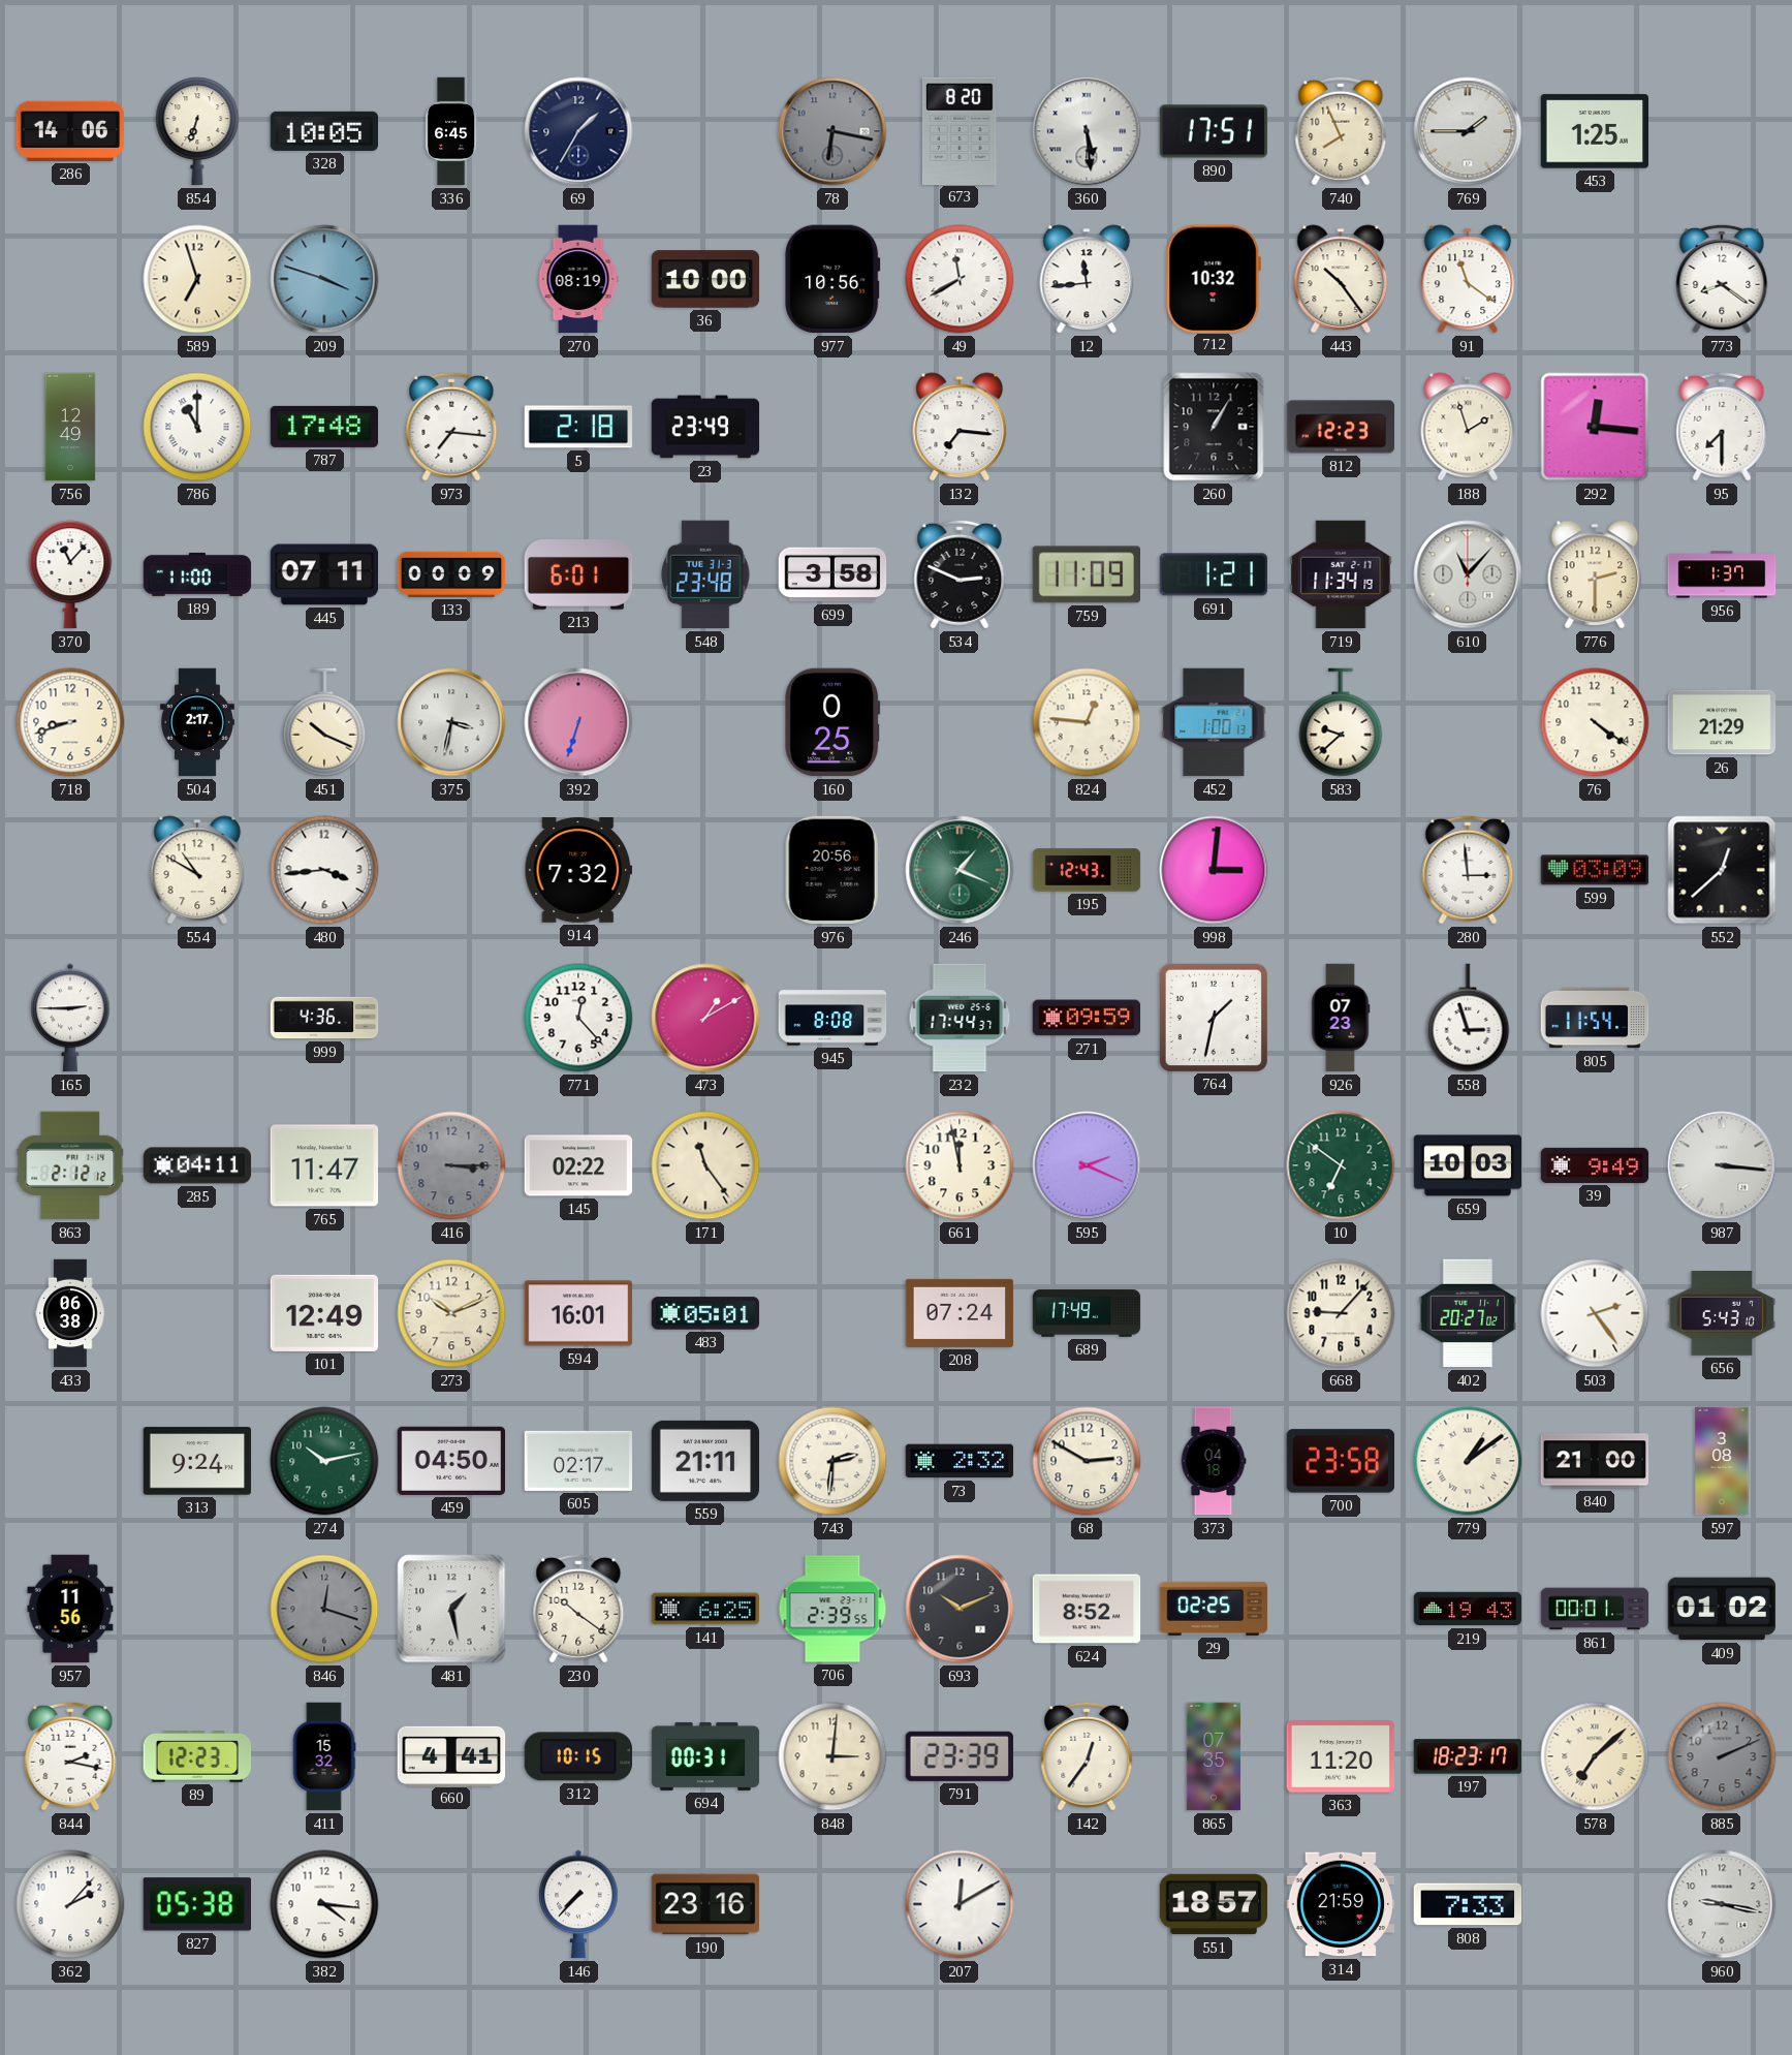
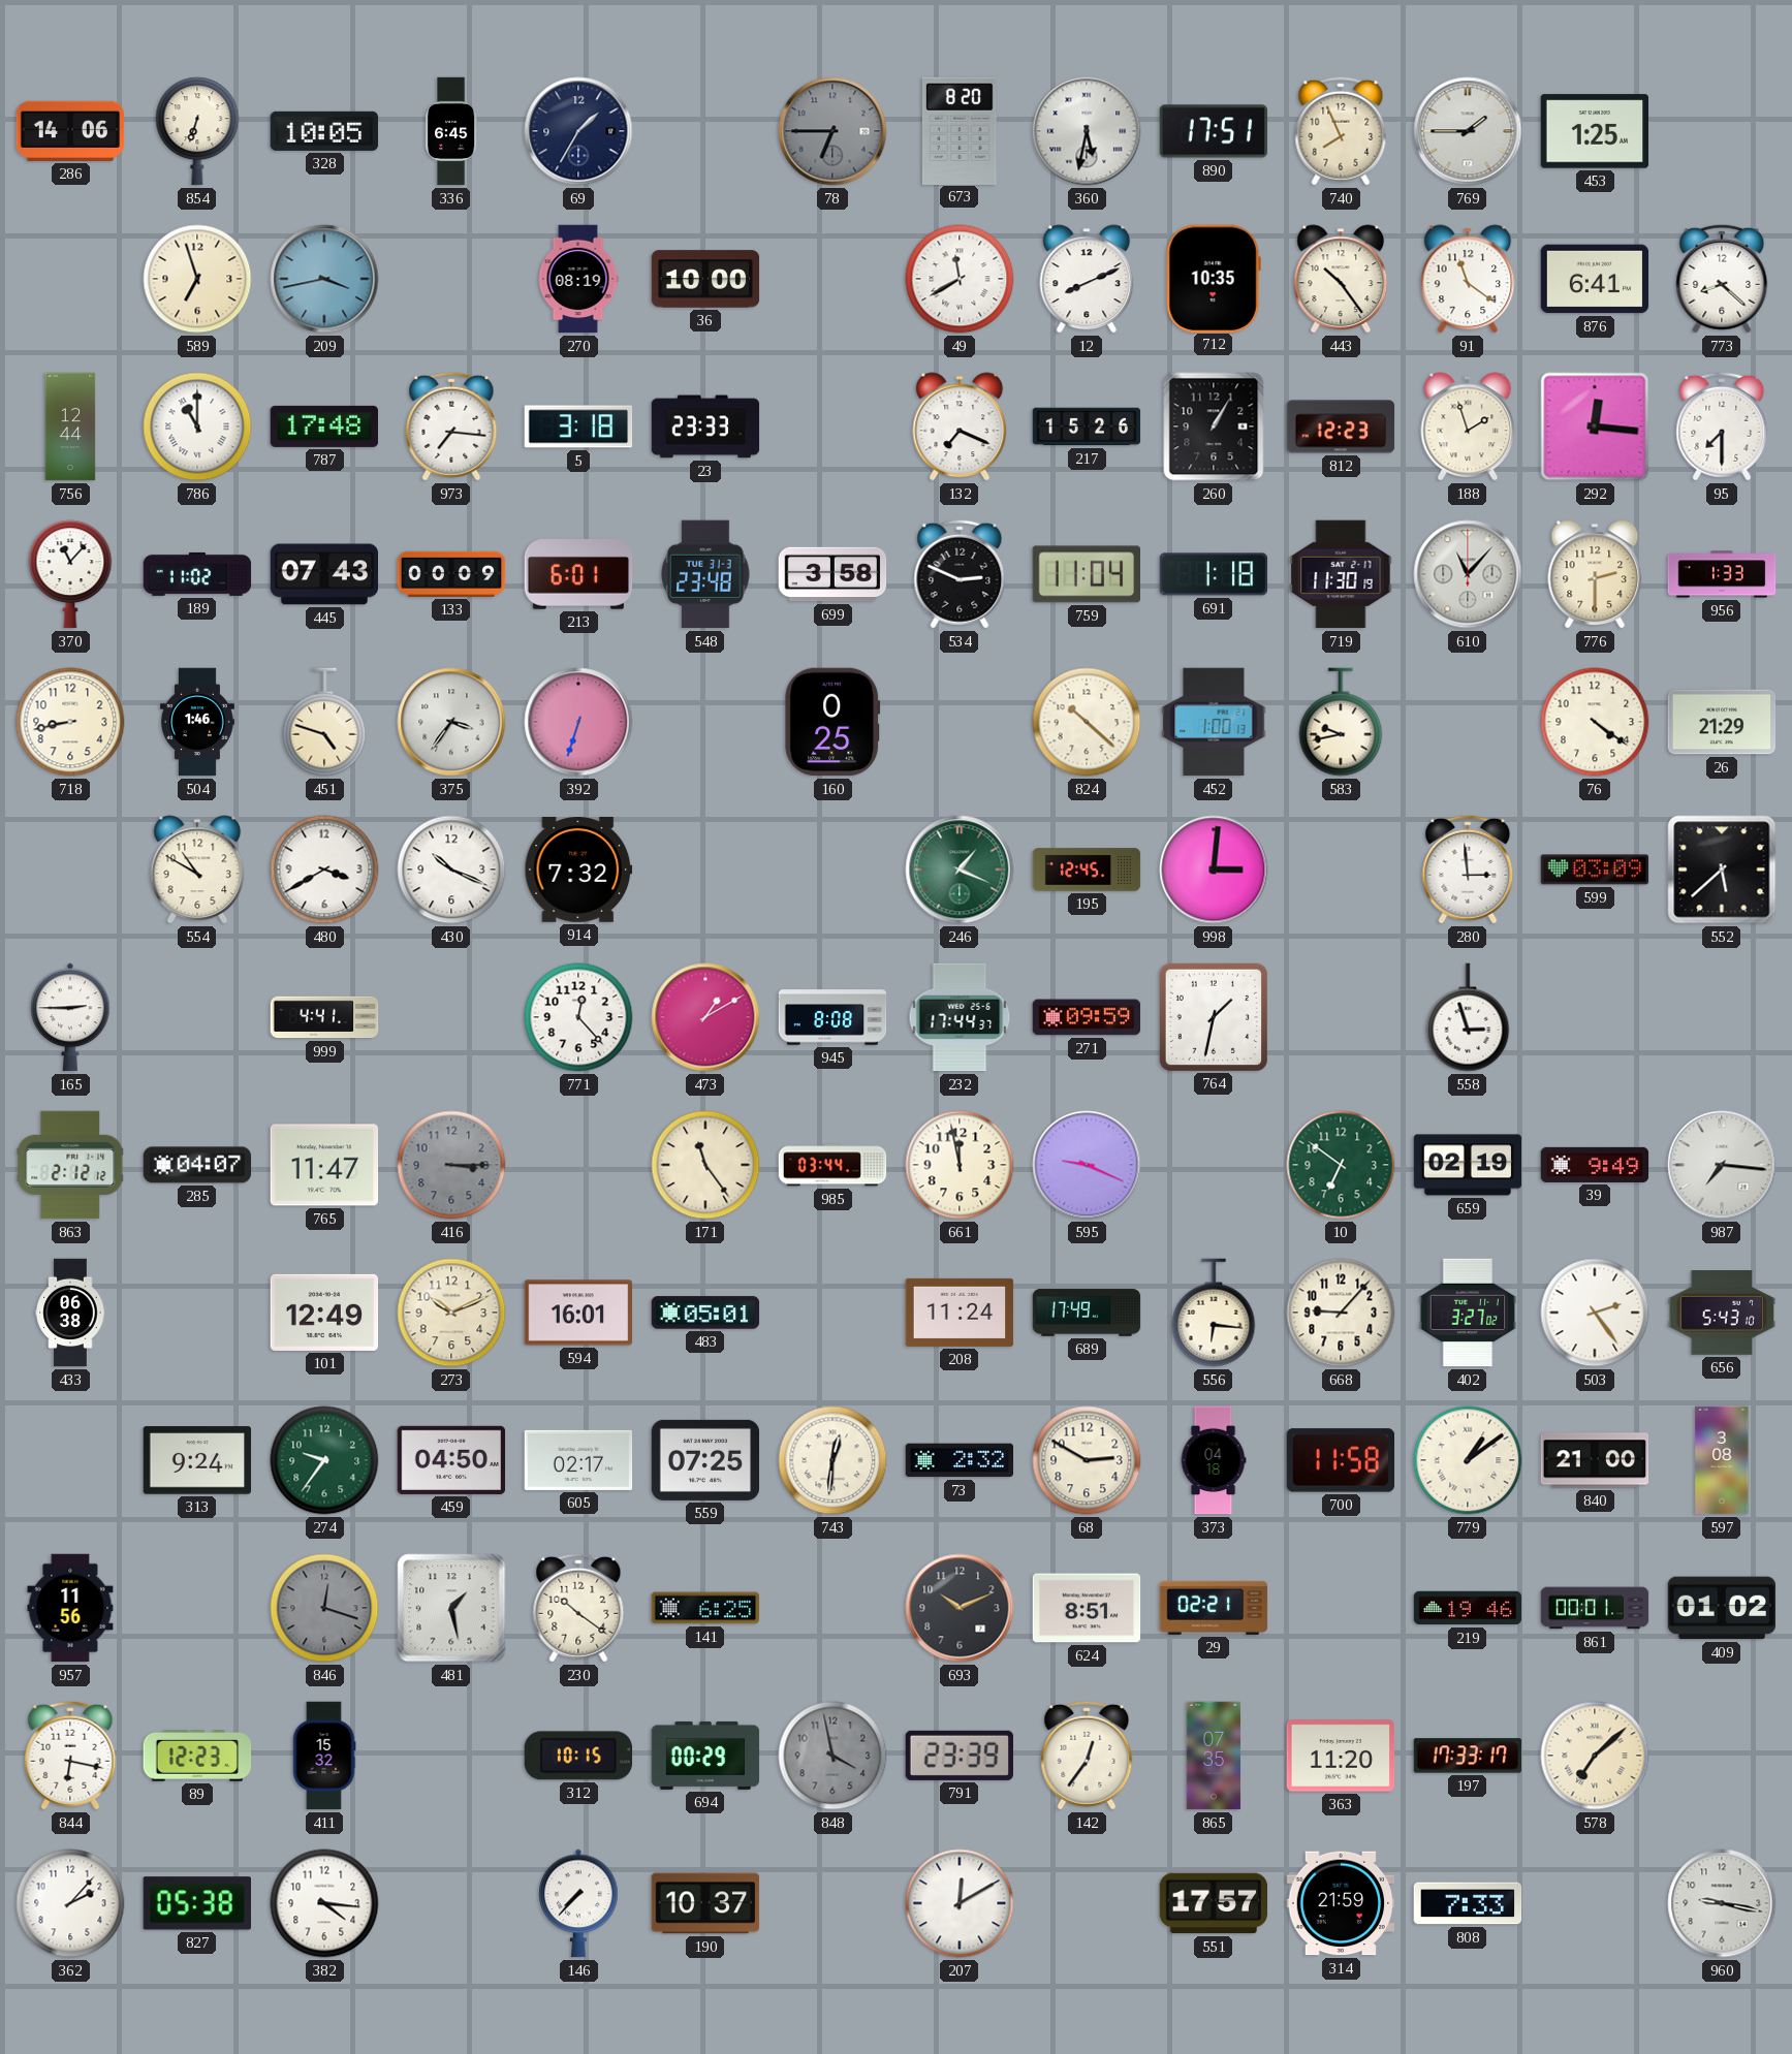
78: 6:17 -> 6:45
360: 5:29 -> 5:32
209: 3:48 -> 3:43
977: 10:56 -> none
12: 11:44 -> 8:11
712: 10:32 -> 10:35
876: none -> 6:41
773: 8:21 -> 8:22
756: 12:49 -> 12:44
5: 2:18 -> 3:18
23: 23:49 -> 23:33
132: 7:16 -> 7:19
217: none -> 15:26
189: 11:00 -> 11:02
445: 07:11 -> 07:43
759: 11:09 -> 11:04
691: 1:21 -> 1:18
719: 11:34 -> 11:30
956: 1:37 -> 1:33
718: 8:42 -> 8:43
504: 2:17 -> 1:46
451: 10:19 -> 4:48
375: 3:32 -> 3:36
824: 12:46 -> 10:22
583: 9:38 -> 9:43
480: 3:44 -> 3:40
430: none -> 10:19
976: 20:56 -> none
195: 12:43 -> 12:45
552: 12:38 -> 5:38
999: 4:36 -> 4:41
926: 07:23 -> none
805: 11:54 -> none
285: 04:11 -> 04:07
145: 02:22 -> none
985: none -> 03:44
595: 2:19 -> 9:19
659: 10:03 -> 02:19
987: 3:16 -> 7:16
208: 07:24 -> 11:24
556: none -> 6:16
402: 20:27 -> 3:27
274: 10:13 -> 9:36
559: 21:11 -> 07:25
743: 2:31 -> 12:31
700: 23:58 -> 11:58
706: 2:39 -> none
624: 8:52 -> 8:51
29: 02:25 -> 02:21
219: 19:43 -> 19:46
844: 2:17 -> 6:17
660: 4:41 -> none
694: 00:31 -> 00:29
848: 3:01 -> 3:58
848 dial: cream -> grey
197: 18:23 -> 17:33
885: 2:11 -> none
190: 23:16 -> 10:37
551: 18:57 -> 17:57
